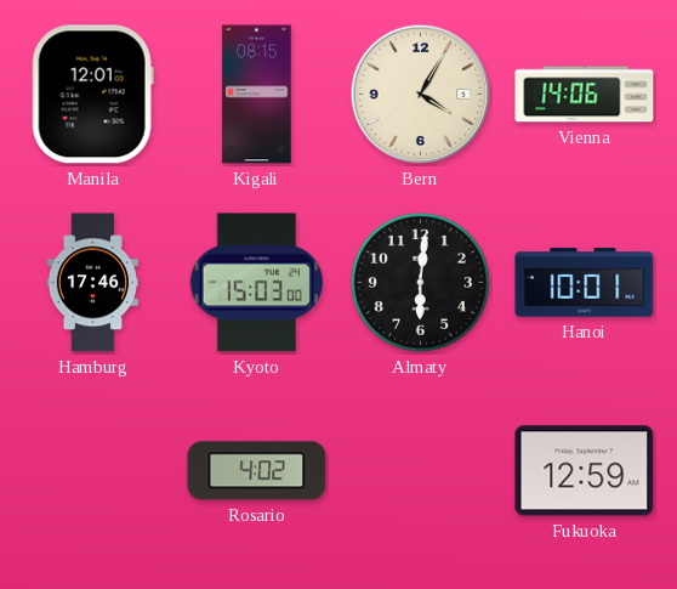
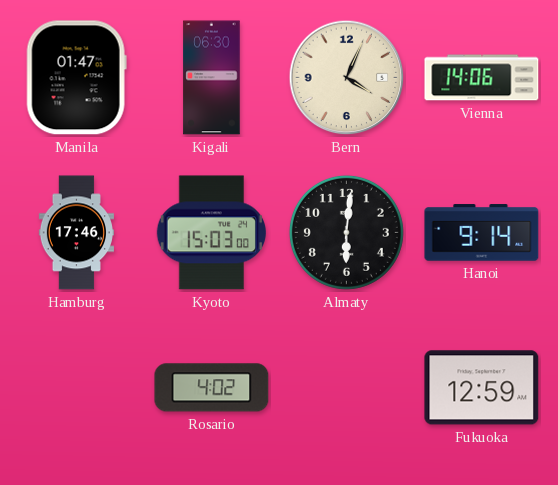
Manila: 12:01 -> 01:47
Kigali: 08:15 -> 06:30
Bern: 4:05 -> 4:04
Hanoi: 10:01 -> 9:14
